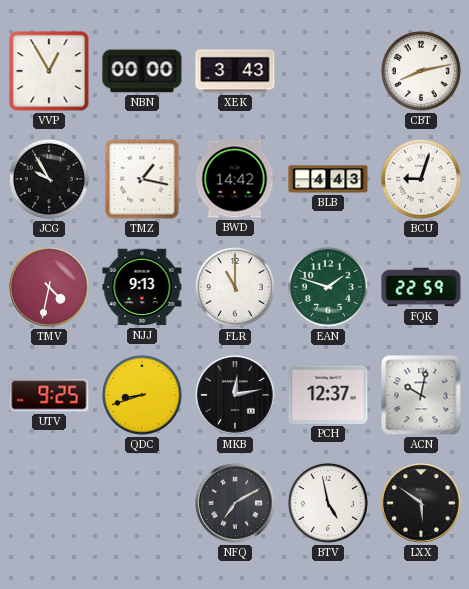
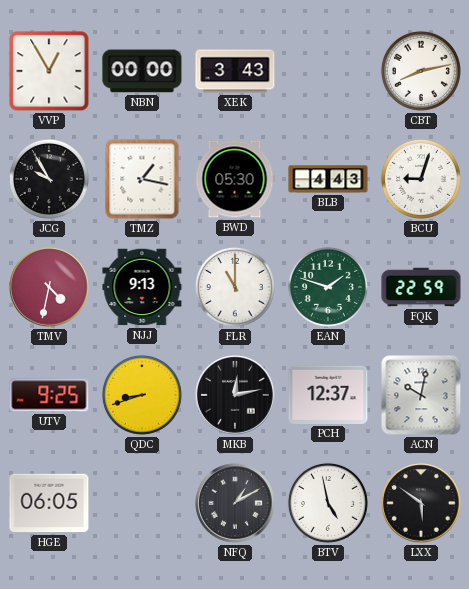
BWD: 14:42 -> 05:30
HGE: none -> 06:05
NFQ: 7:10 -> 1:10
